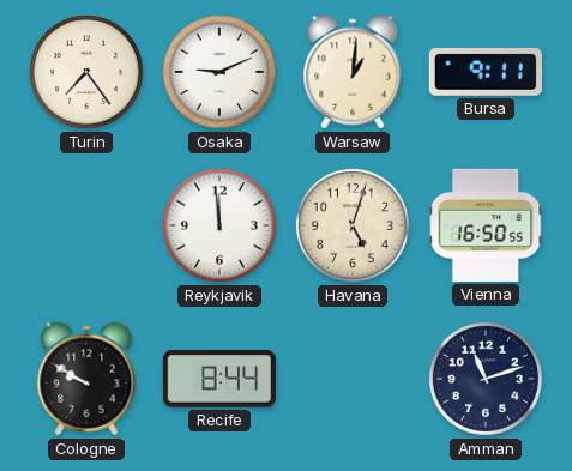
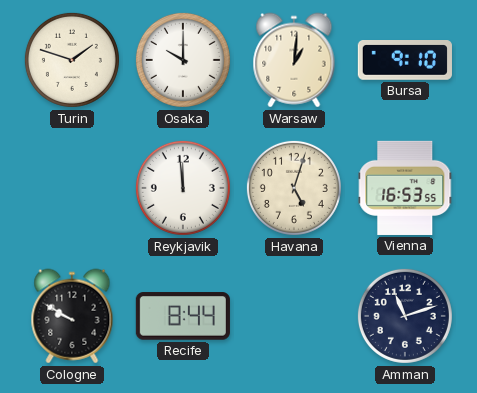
Turin: 7:24 -> 1:48
Osaka: 9:11 -> 10:00
Bursa: 9:11 -> 9:10
Vienna: 16:50 -> 16:53
